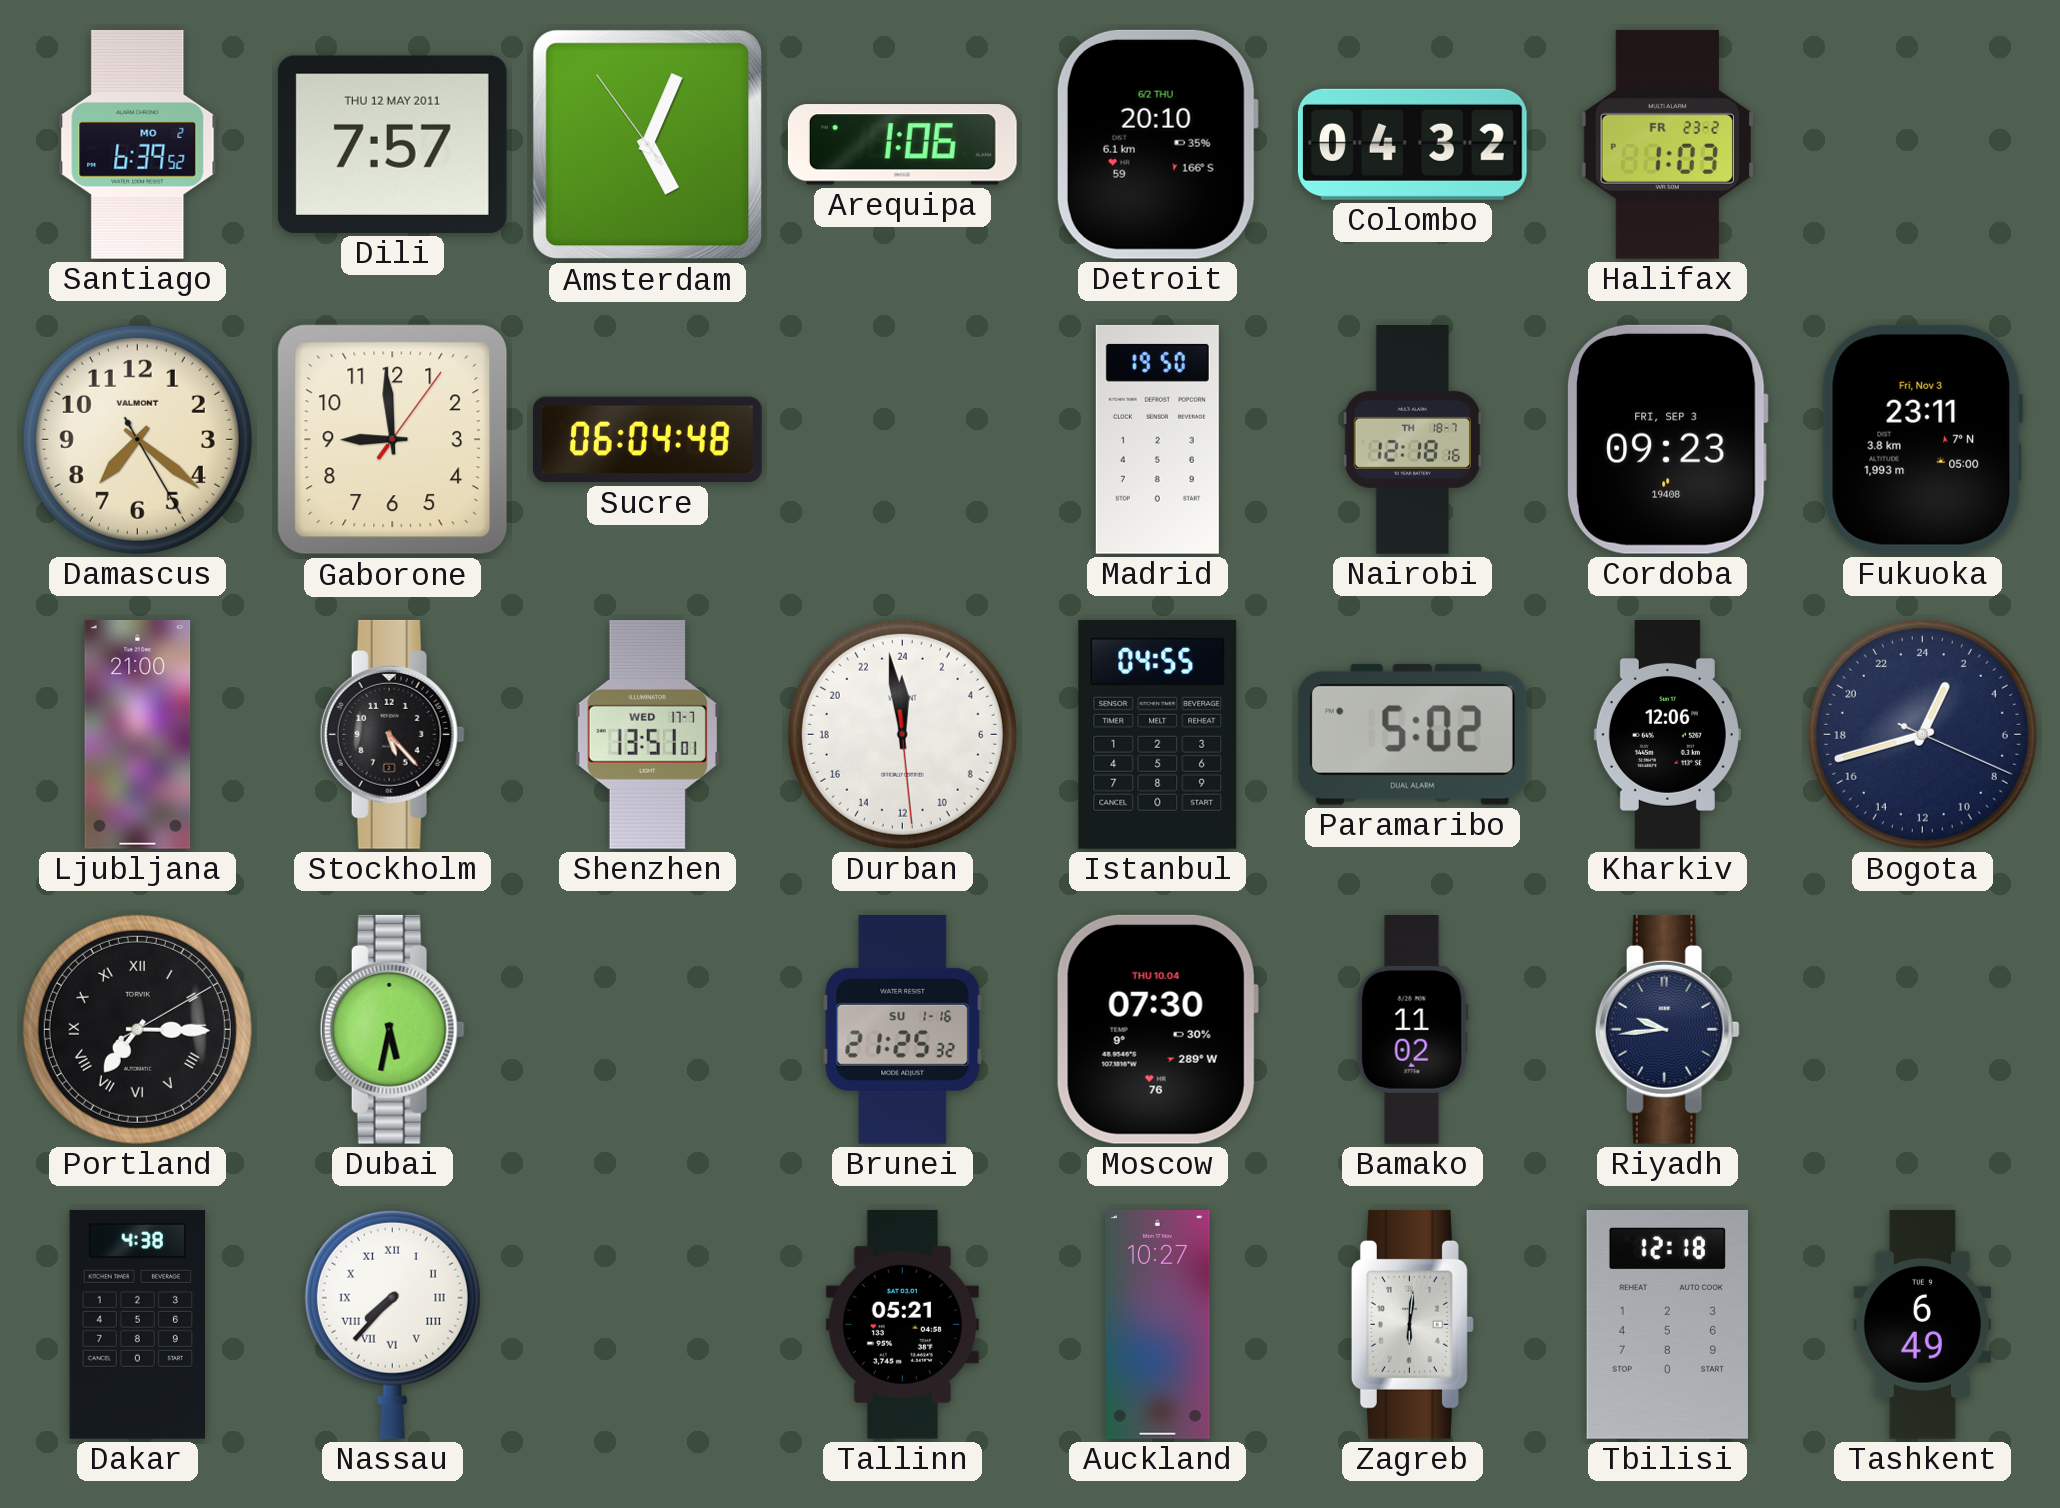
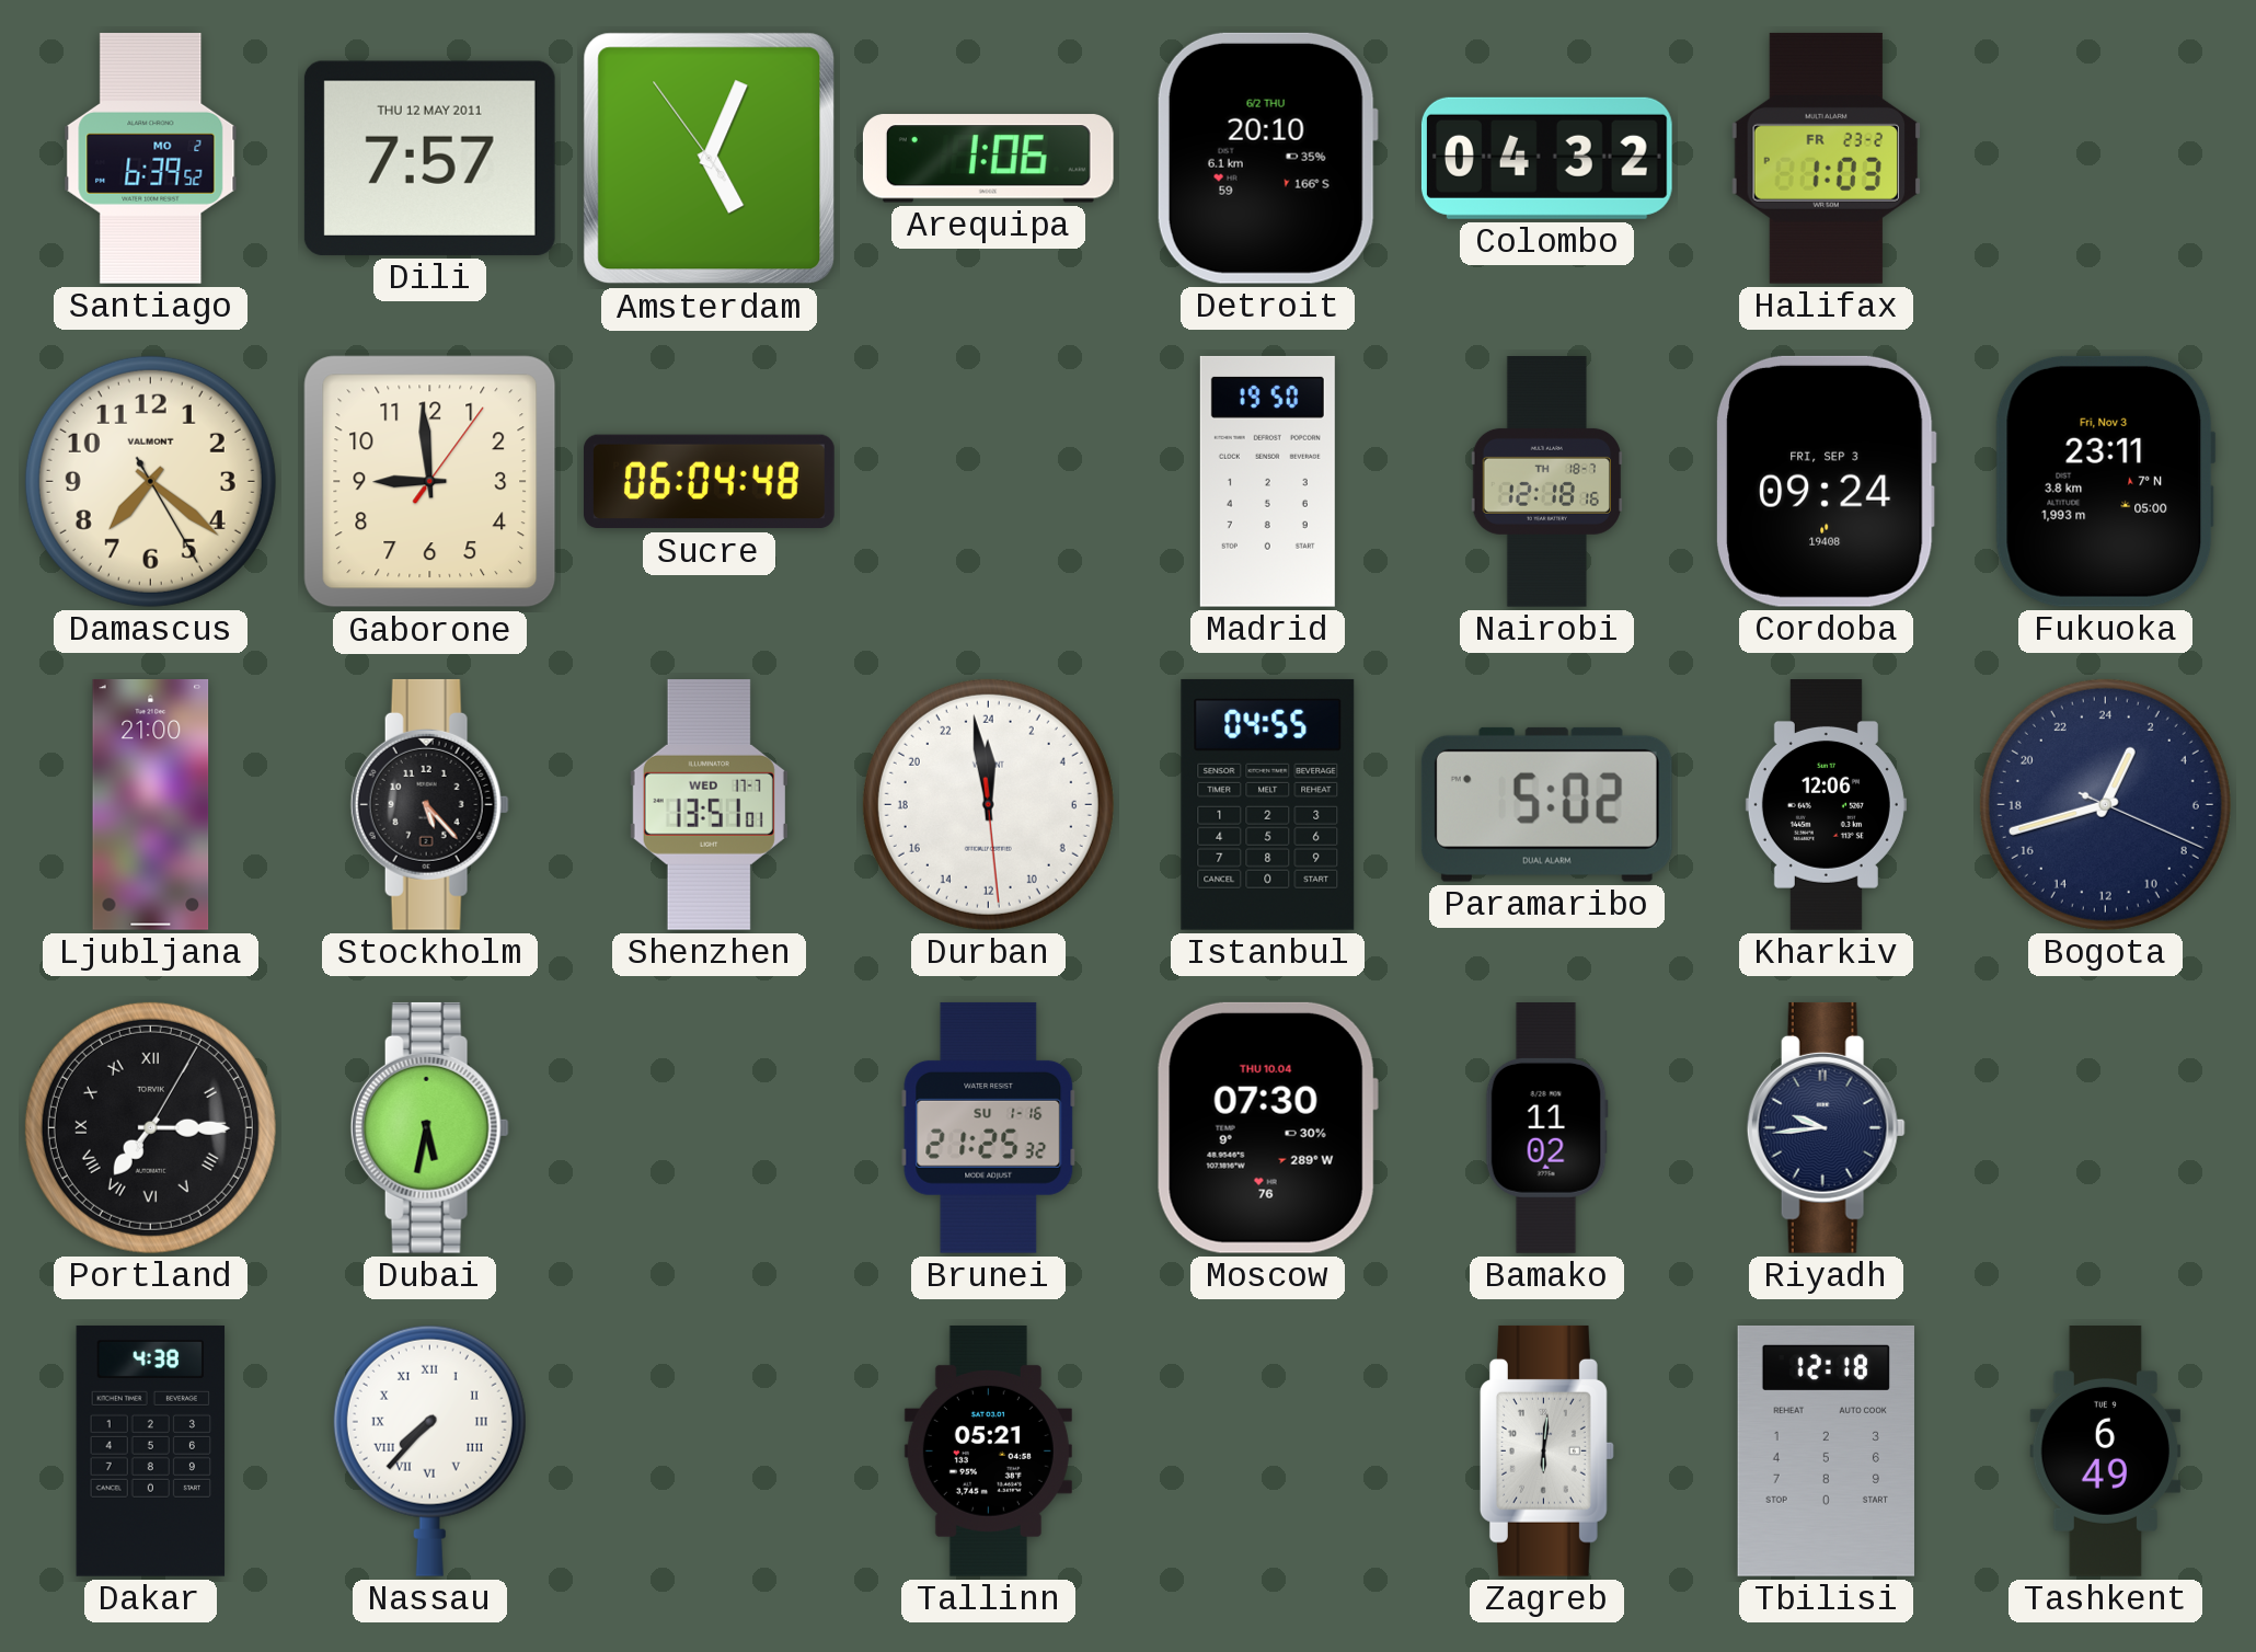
Cordoba: 09:23 -> 09:24
Portland: 7:15:10 -> 7:15:05
Auckland: 10:27 -> none
